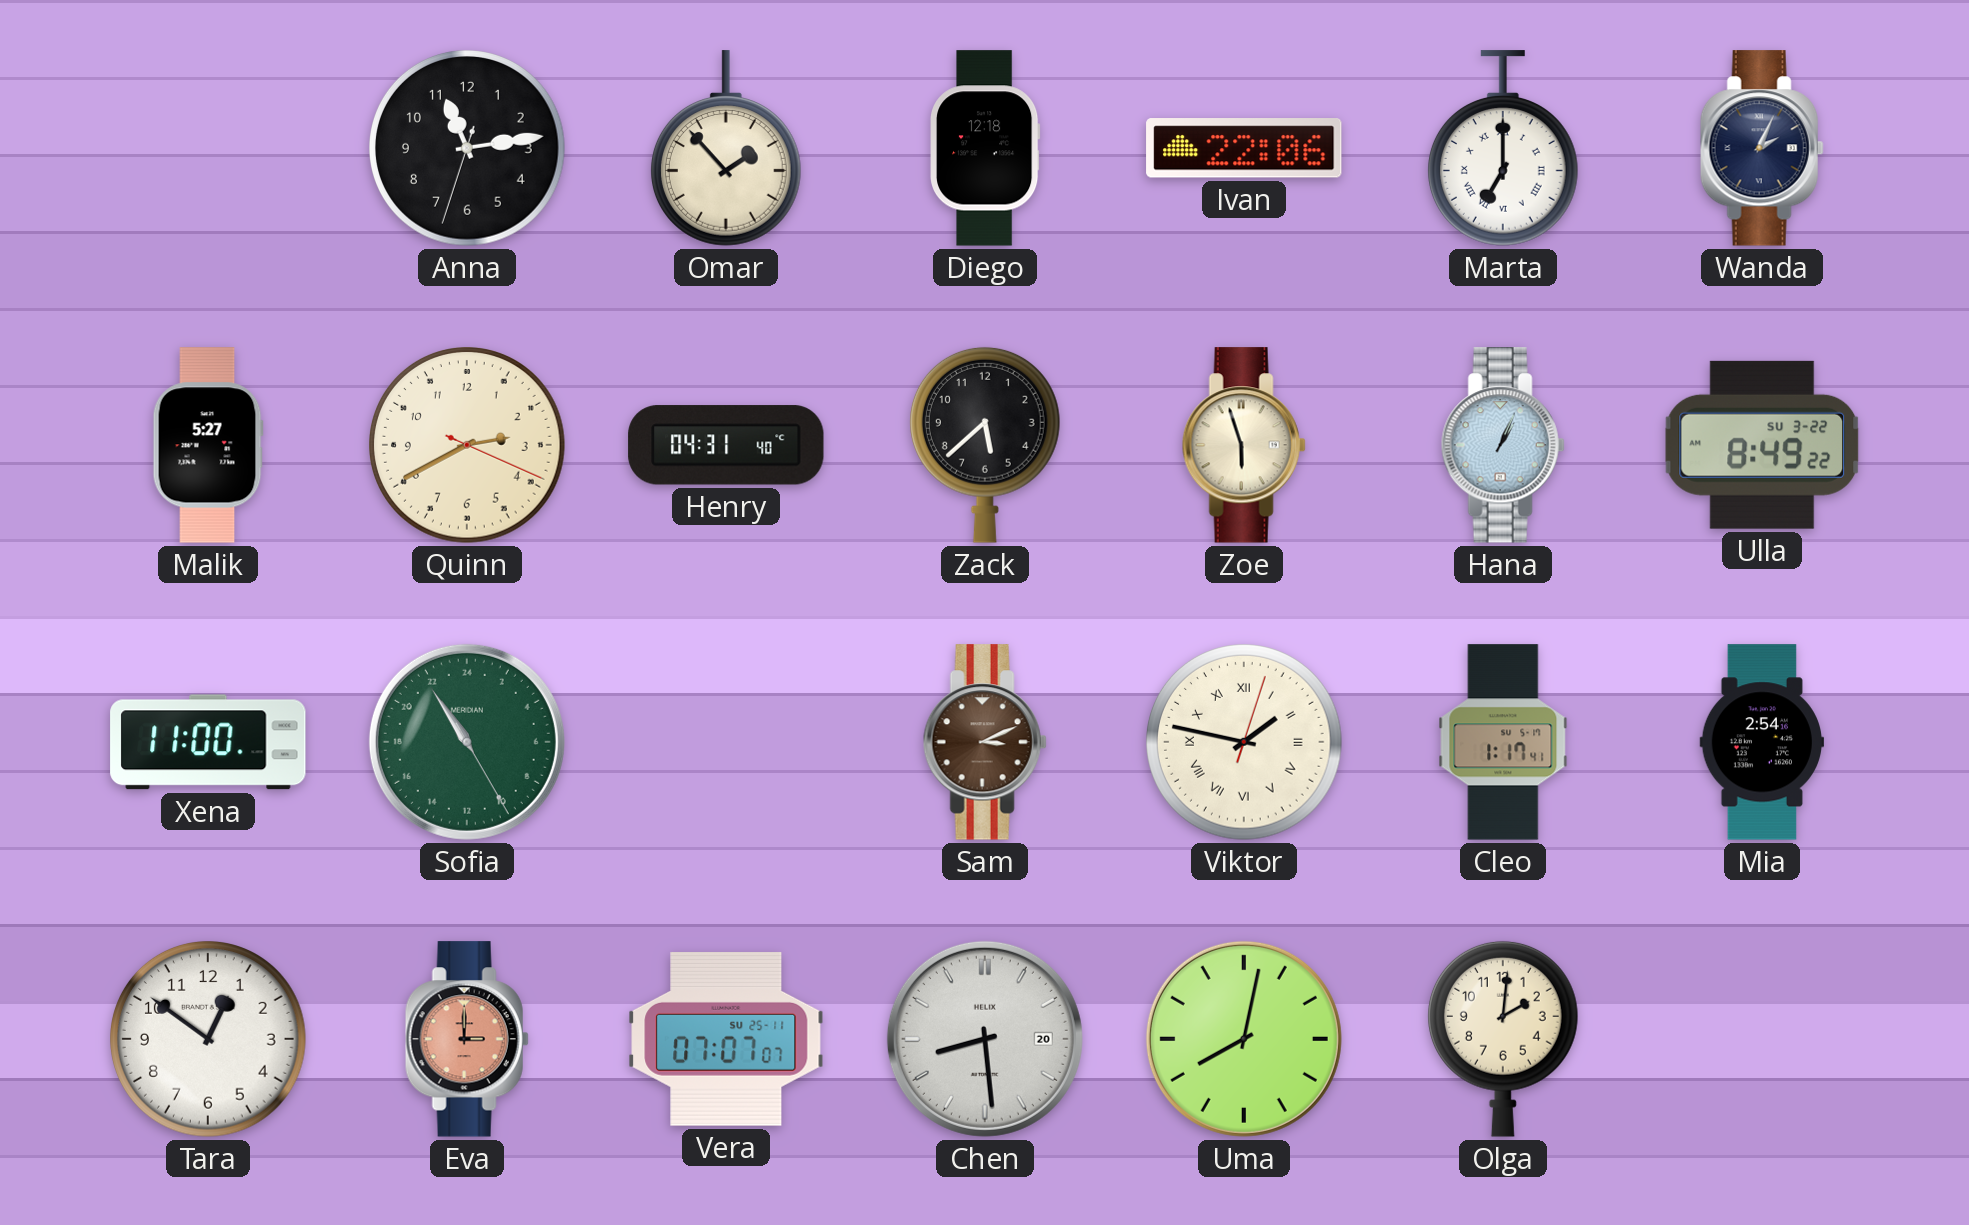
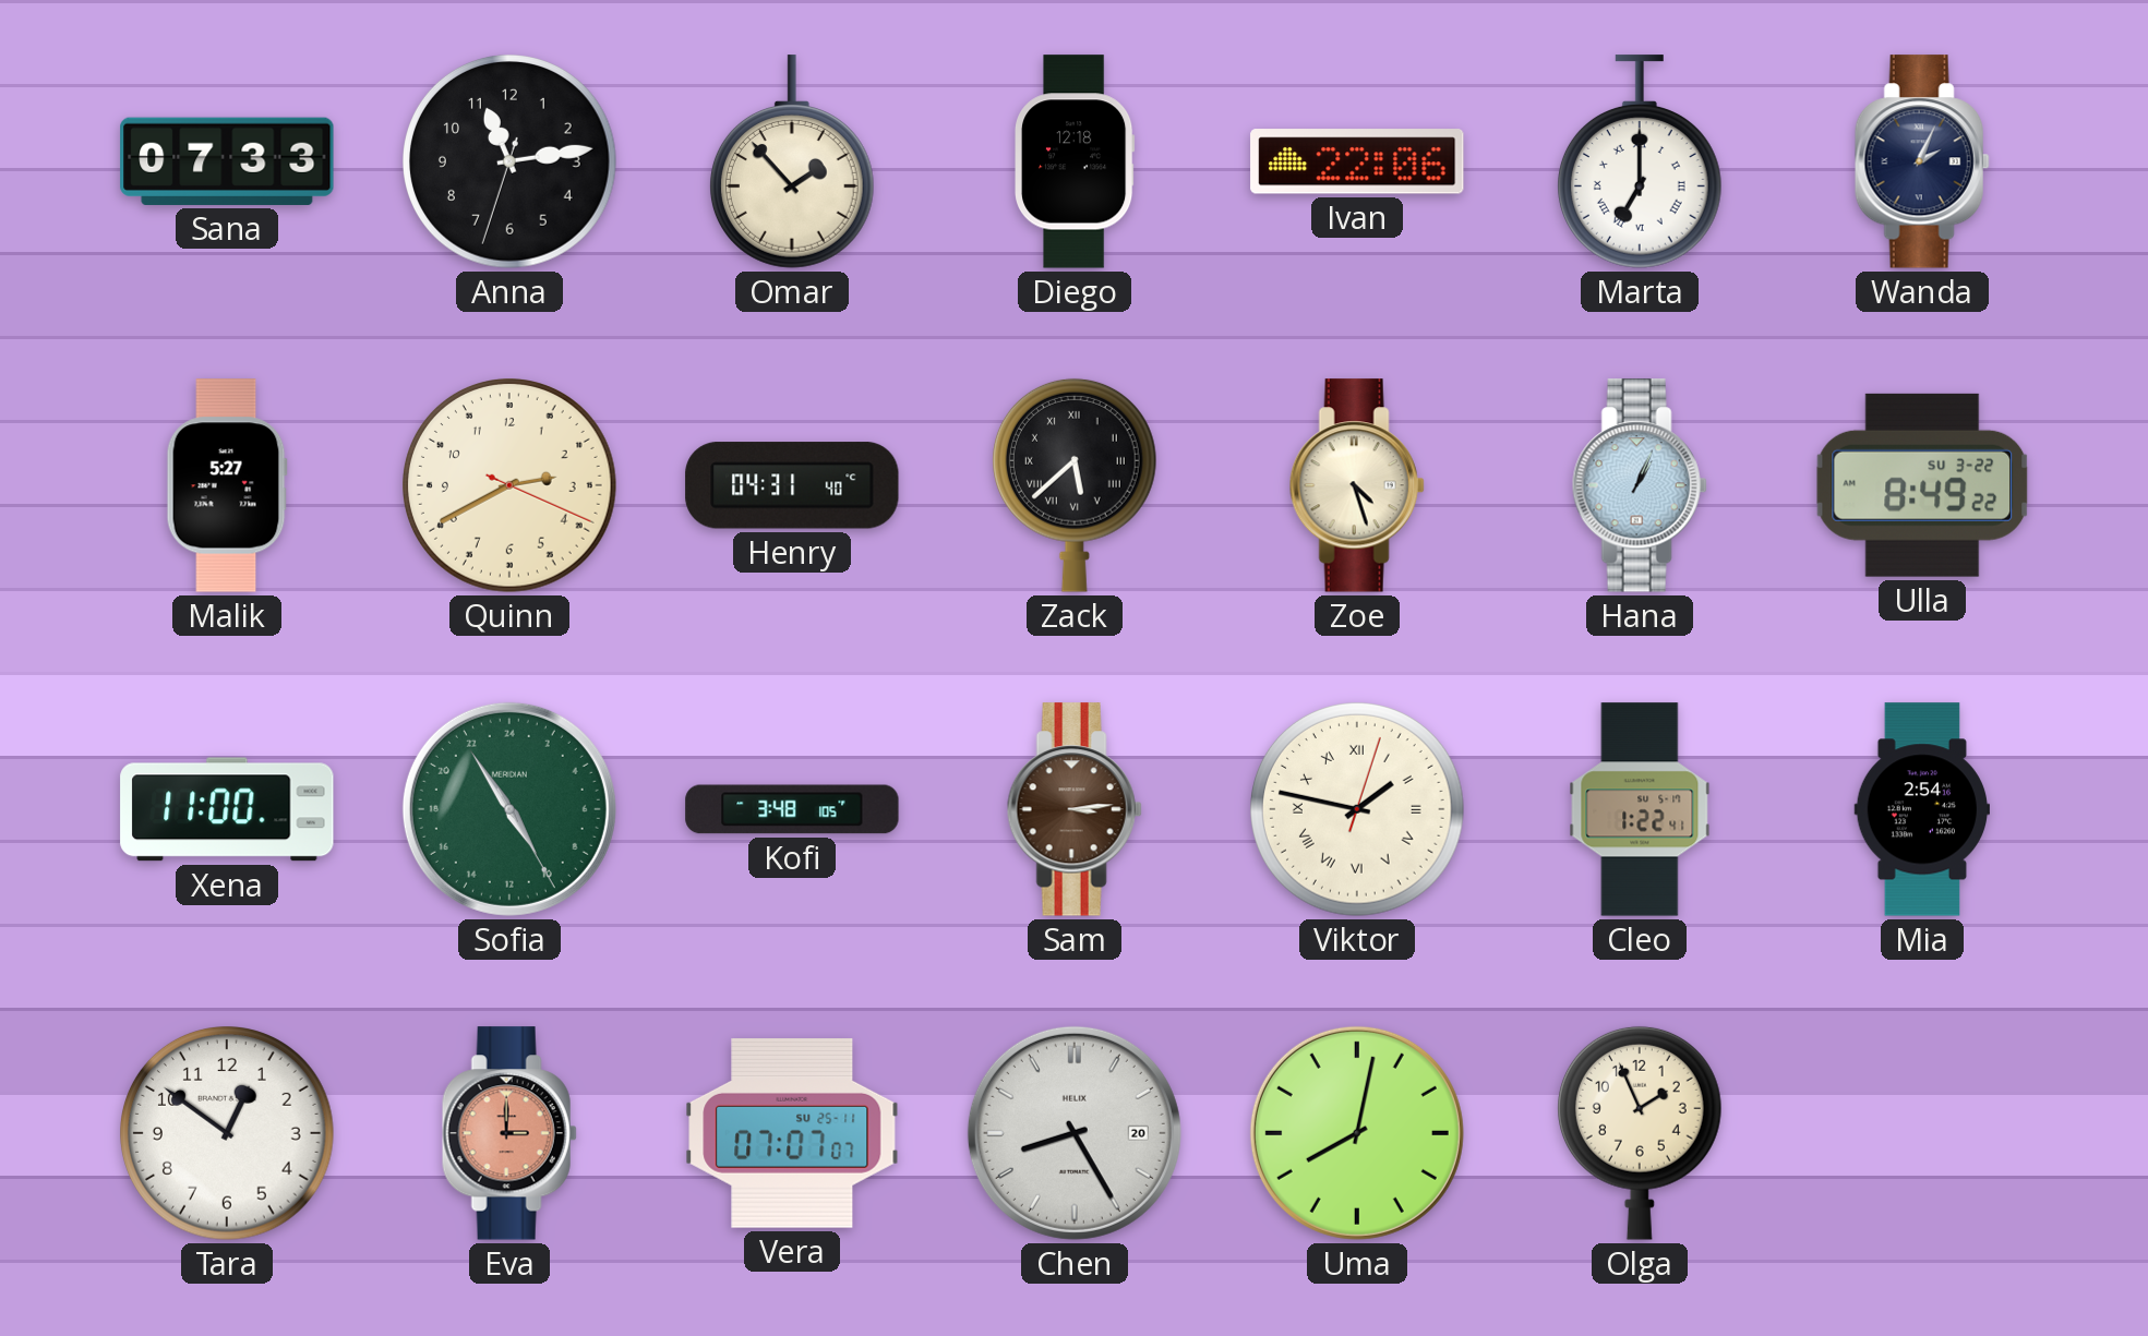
Sana: none -> 07:33
Zack numerals: Arabic -> Roman
Zoe: 5:57 -> 4:27
Sofia: 21:54 -> 9:54
Kofi: none -> 3:48
Sam: 3:11 -> 3:14
Cleo: 1:17 -> 1:22
Chen: 8:29 -> 8:25
Olga: 2:01 -> 1:56
